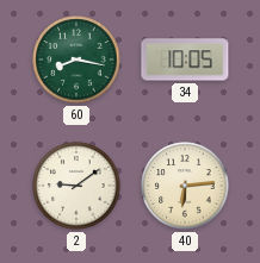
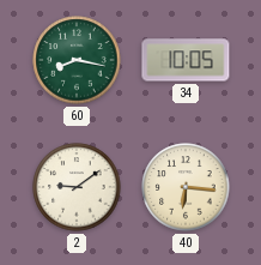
40: 6:14 -> 6:16
